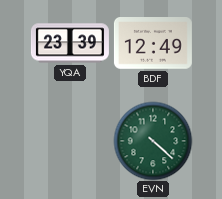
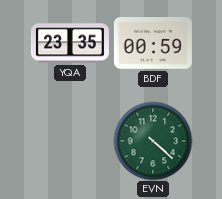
YQA: 23:39 -> 23:35
BDF: 12:49 -> 00:59
